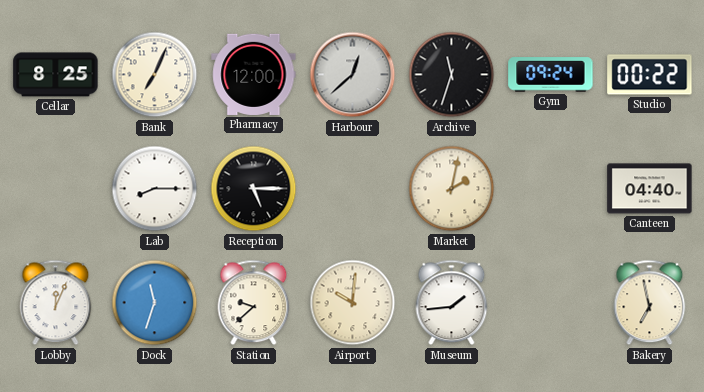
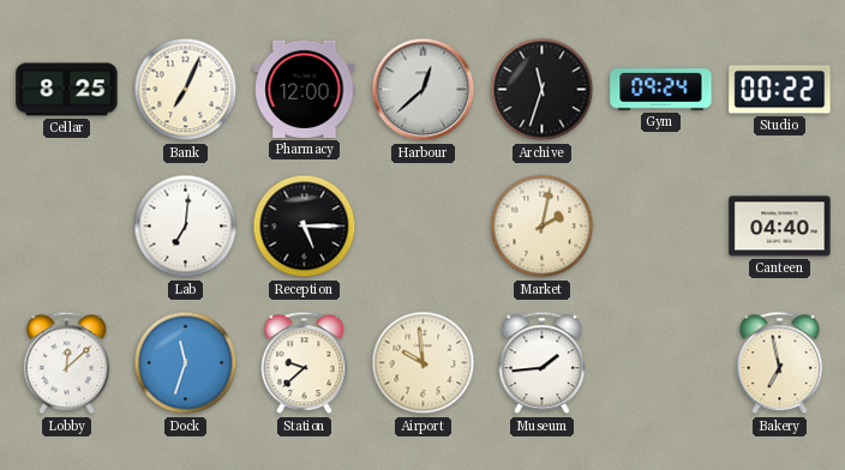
Lab: 8:15 -> 7:01
Lobby: 12:04 -> 12:08
Airport: 10:01 -> 9:59
